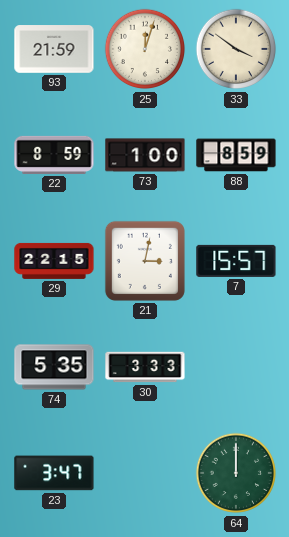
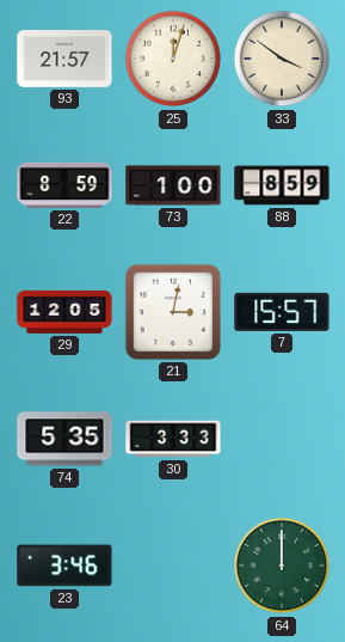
93: 21:59 -> 21:57
29: 22:15 -> 12:05
23: 3:47 -> 3:46
